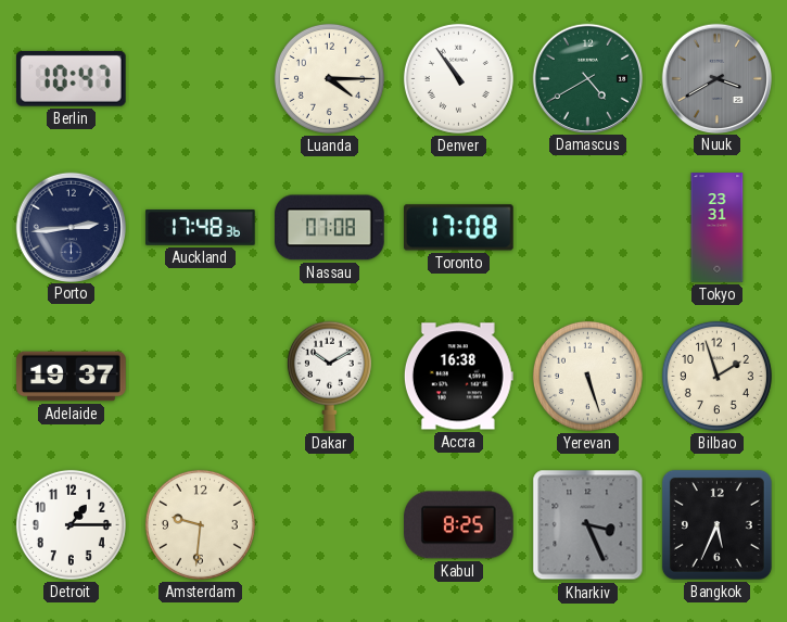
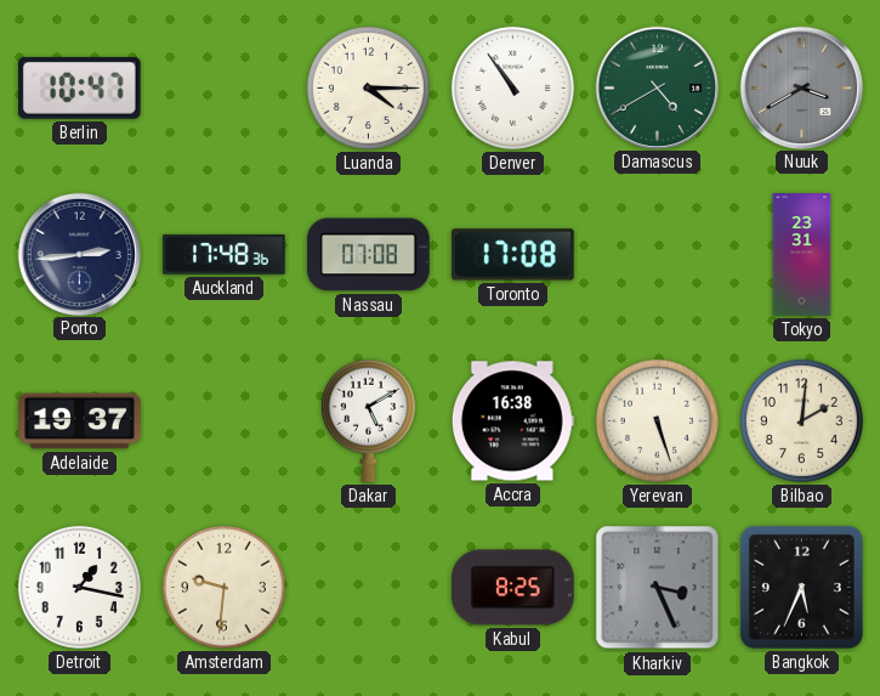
Dakar: 10:10 -> 5:10
Bilbao: 1:57 -> 2:01
Detroit: 1:15 -> 1:17
